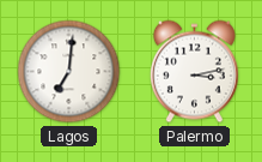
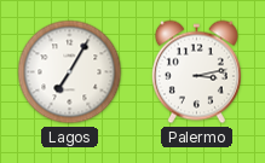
Lagos: 7:01 -> 7:05
